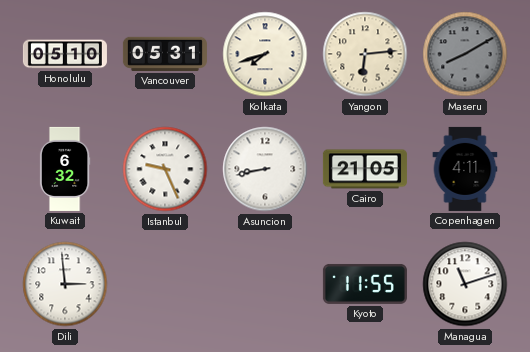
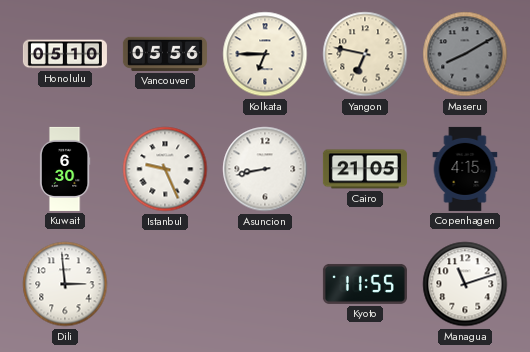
Vancouver: 05:31 -> 05:56
Kolkata: 7:42 -> 6:45
Yangon: 6:14 -> 6:47
Kuwait: 6:32 -> 6:30
Copenhagen: 4:11 -> 4:15
